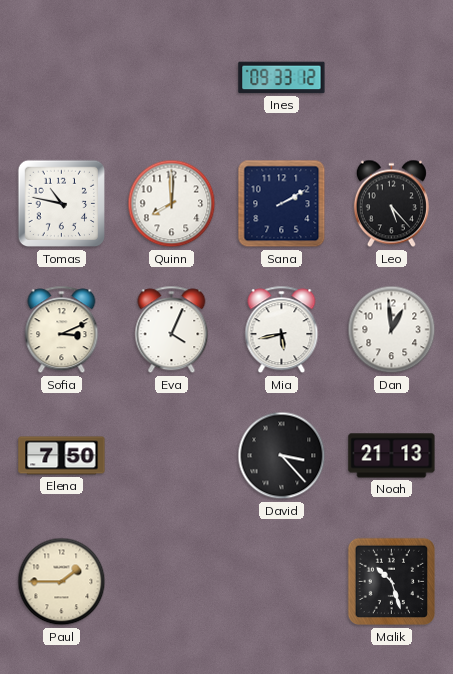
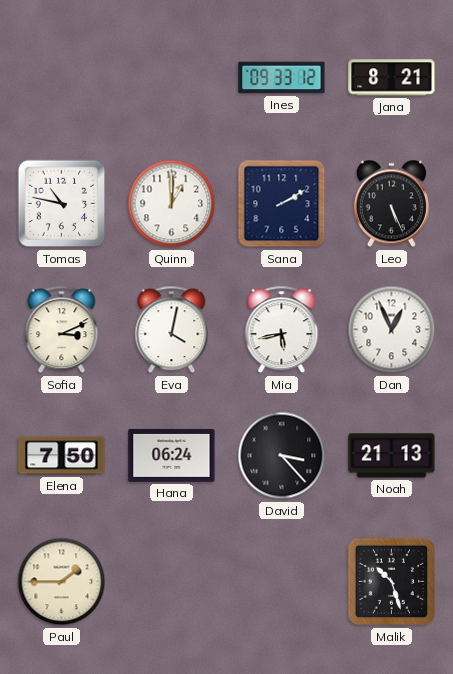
Jana: none -> 8:21
Quinn: 8:00 -> 1:00
Leo: 5:23 -> 5:26
Eva: 4:04 -> 4:02
Dan: 12:59 -> 12:56
Hana: none -> 06:24
